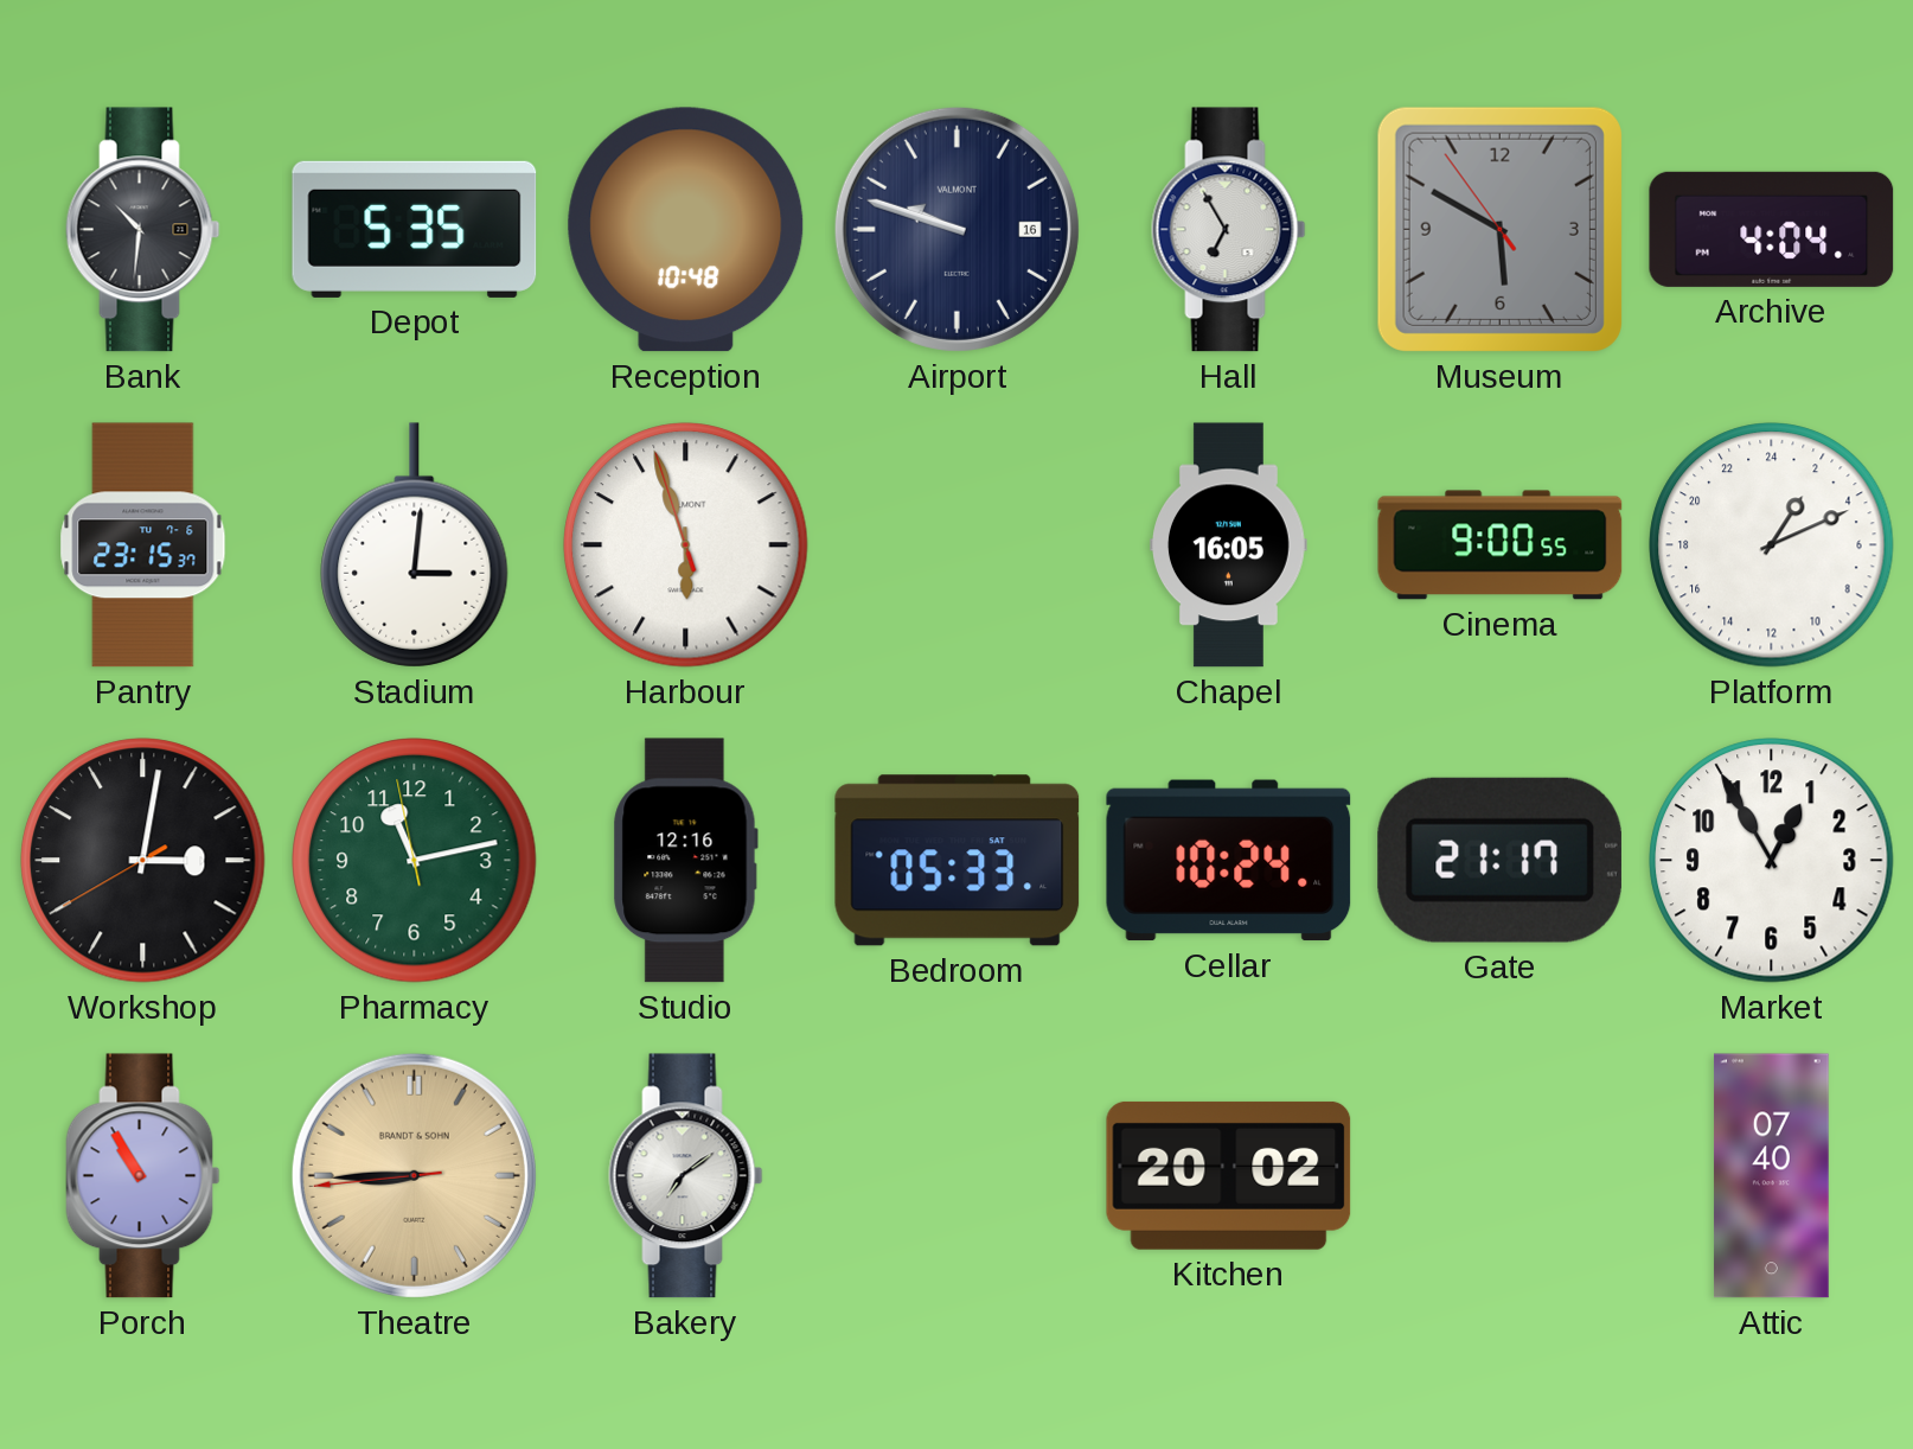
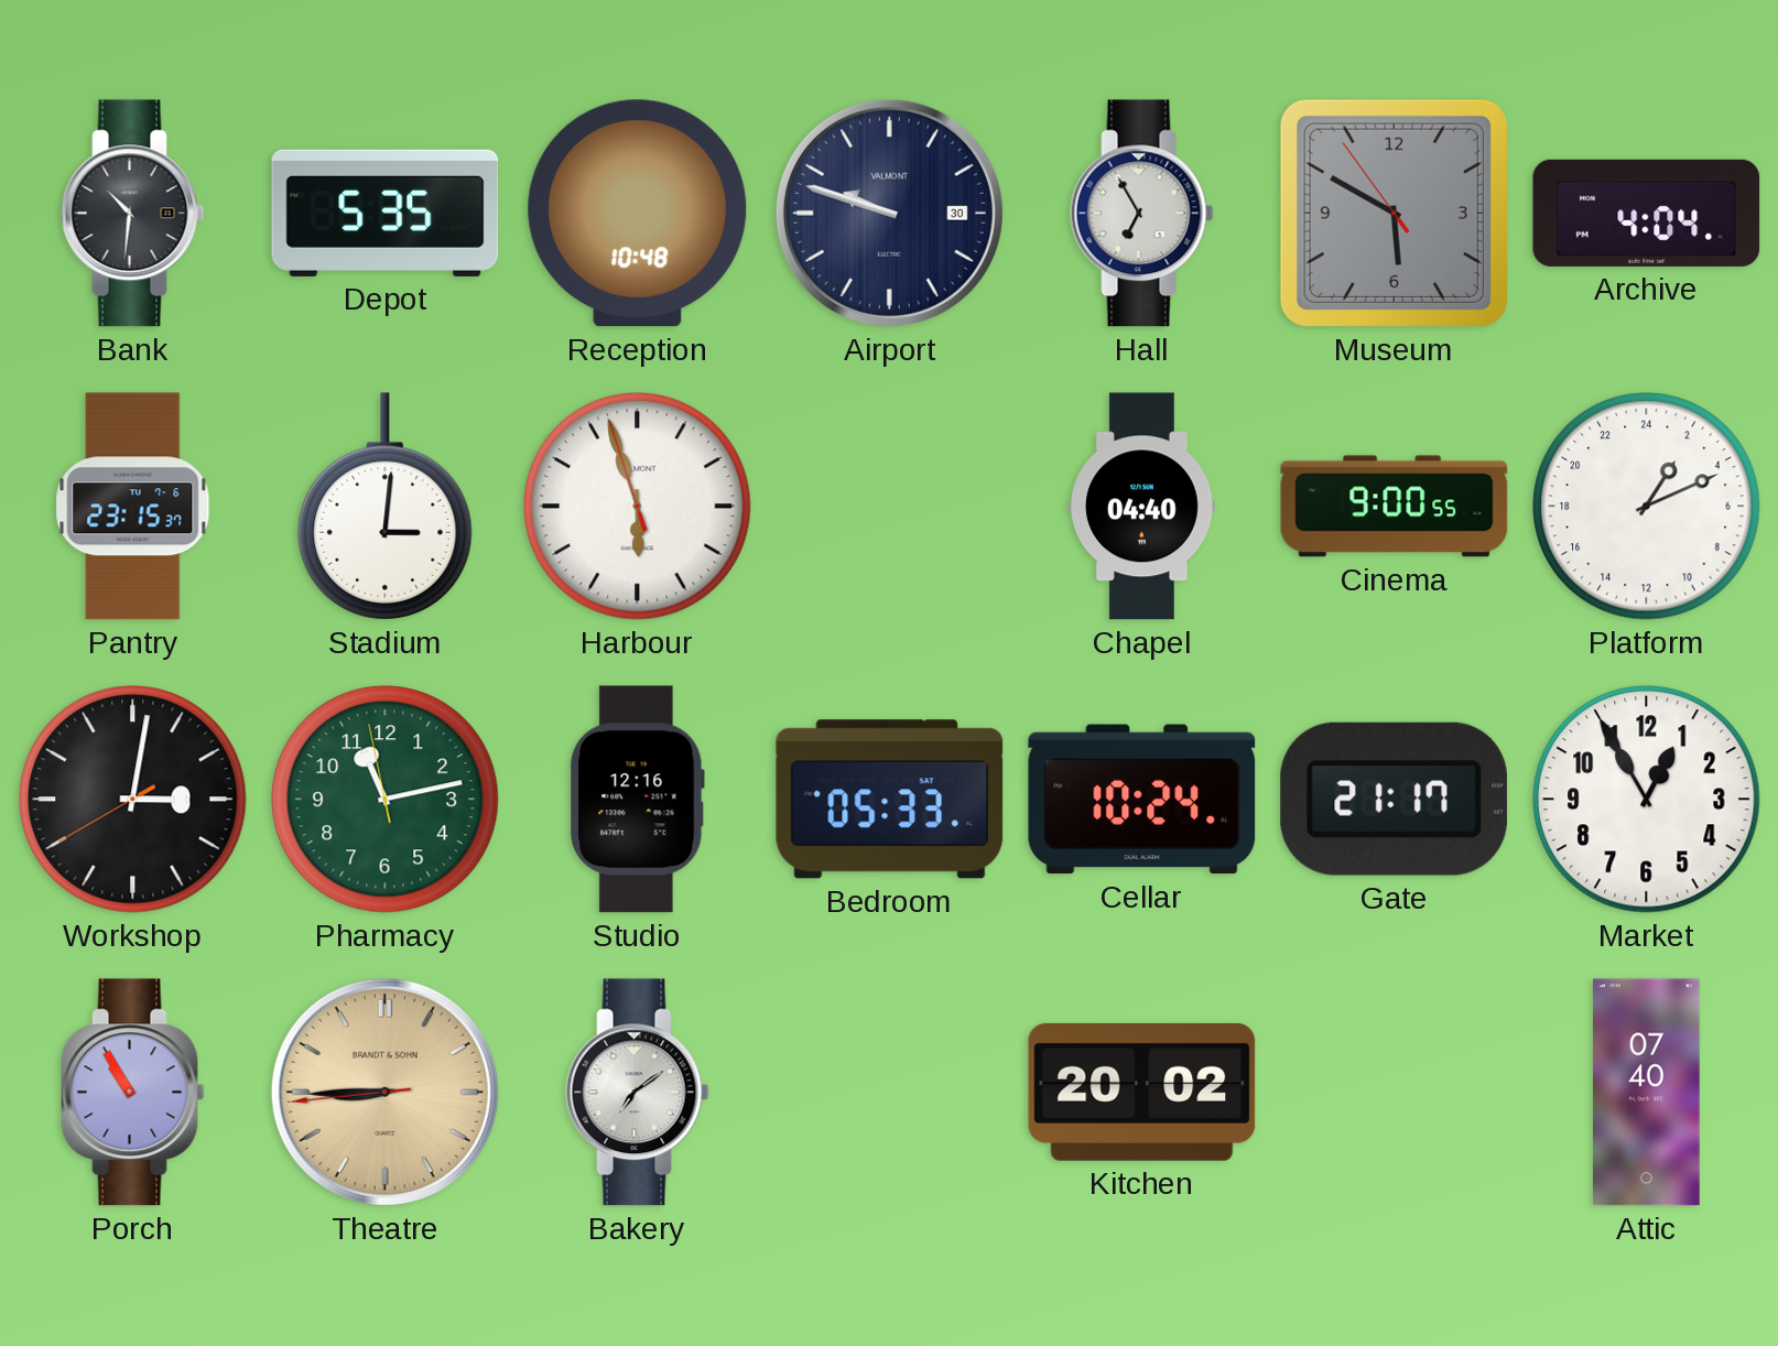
Airport date: 16 -> 30
Chapel: 16:05 -> 04:40
